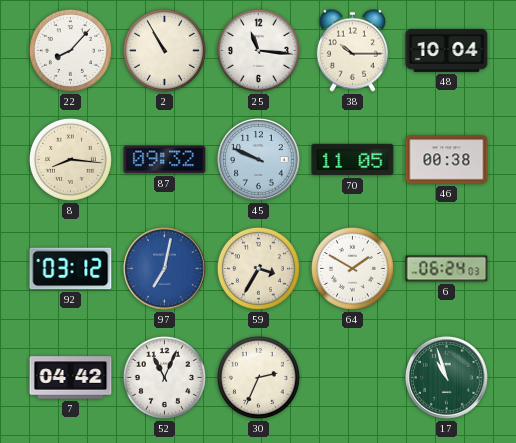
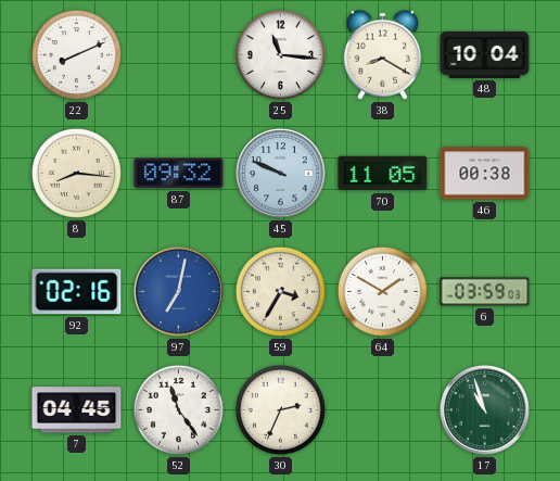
22: 8:07 -> 8:11
2: 10:55 -> none
38: 10:15 -> 8:20
92: 03:12 -> 02:16
6: 06:24 -> 03:59
7: 04:42 -> 04:45
52: 11:04 -> 11:24
